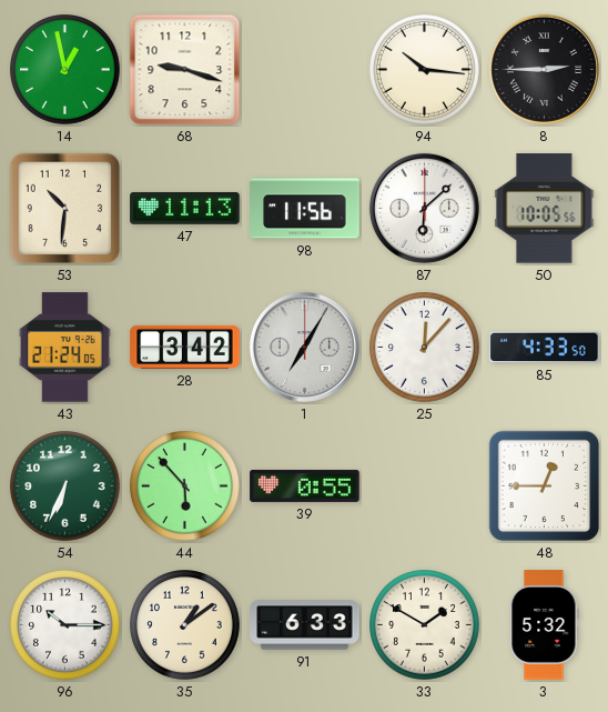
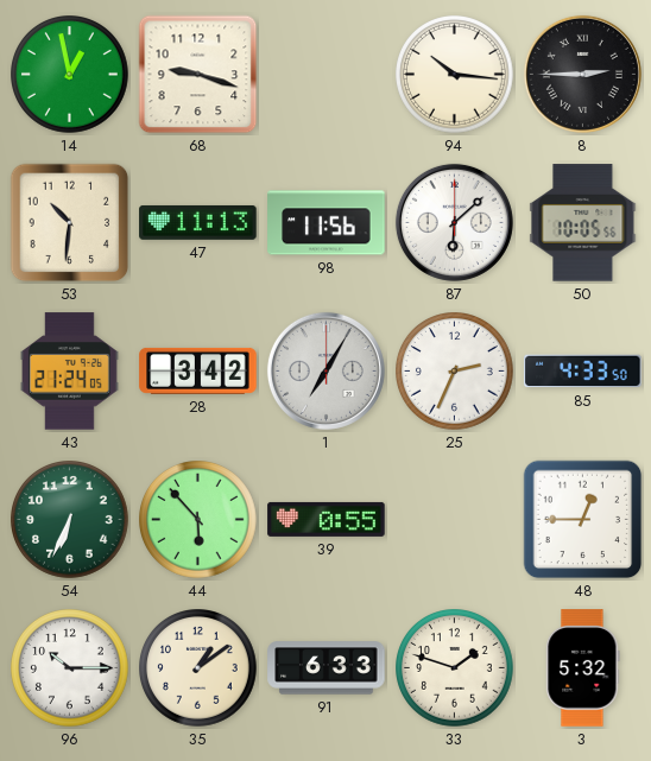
25: 12:07 -> 2:34
33: 1:50 -> 1:48
